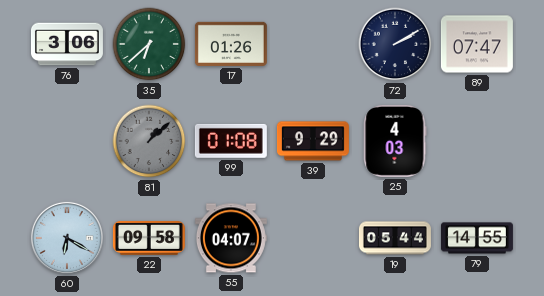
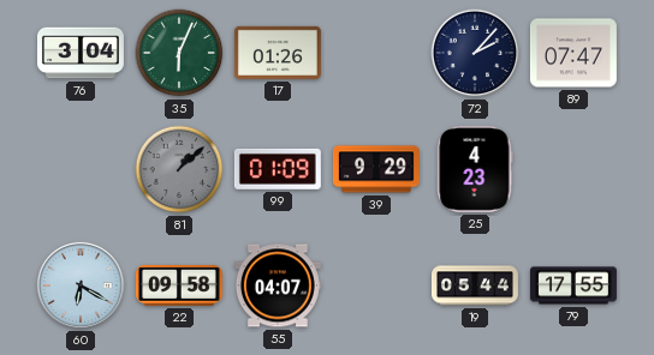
76: 3:06 -> 3:04
35: 6:38 -> 6:04
72: 2:10 -> 2:07
99: 01:08 -> 01:09
25: 4:03 -> 4:23
79: 14:55 -> 17:55
